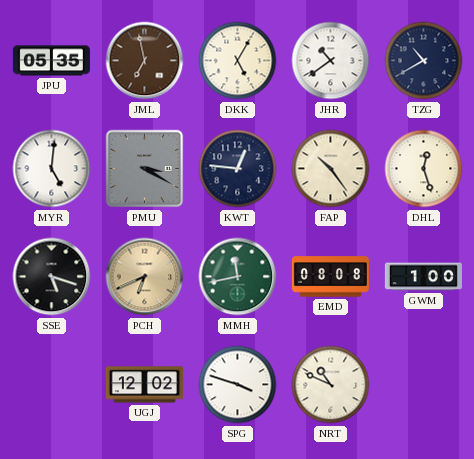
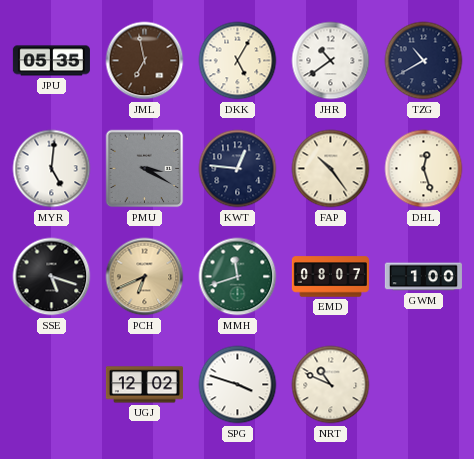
MMH: 11:43 -> 11:42
EMD: 08:08 -> 08:07
